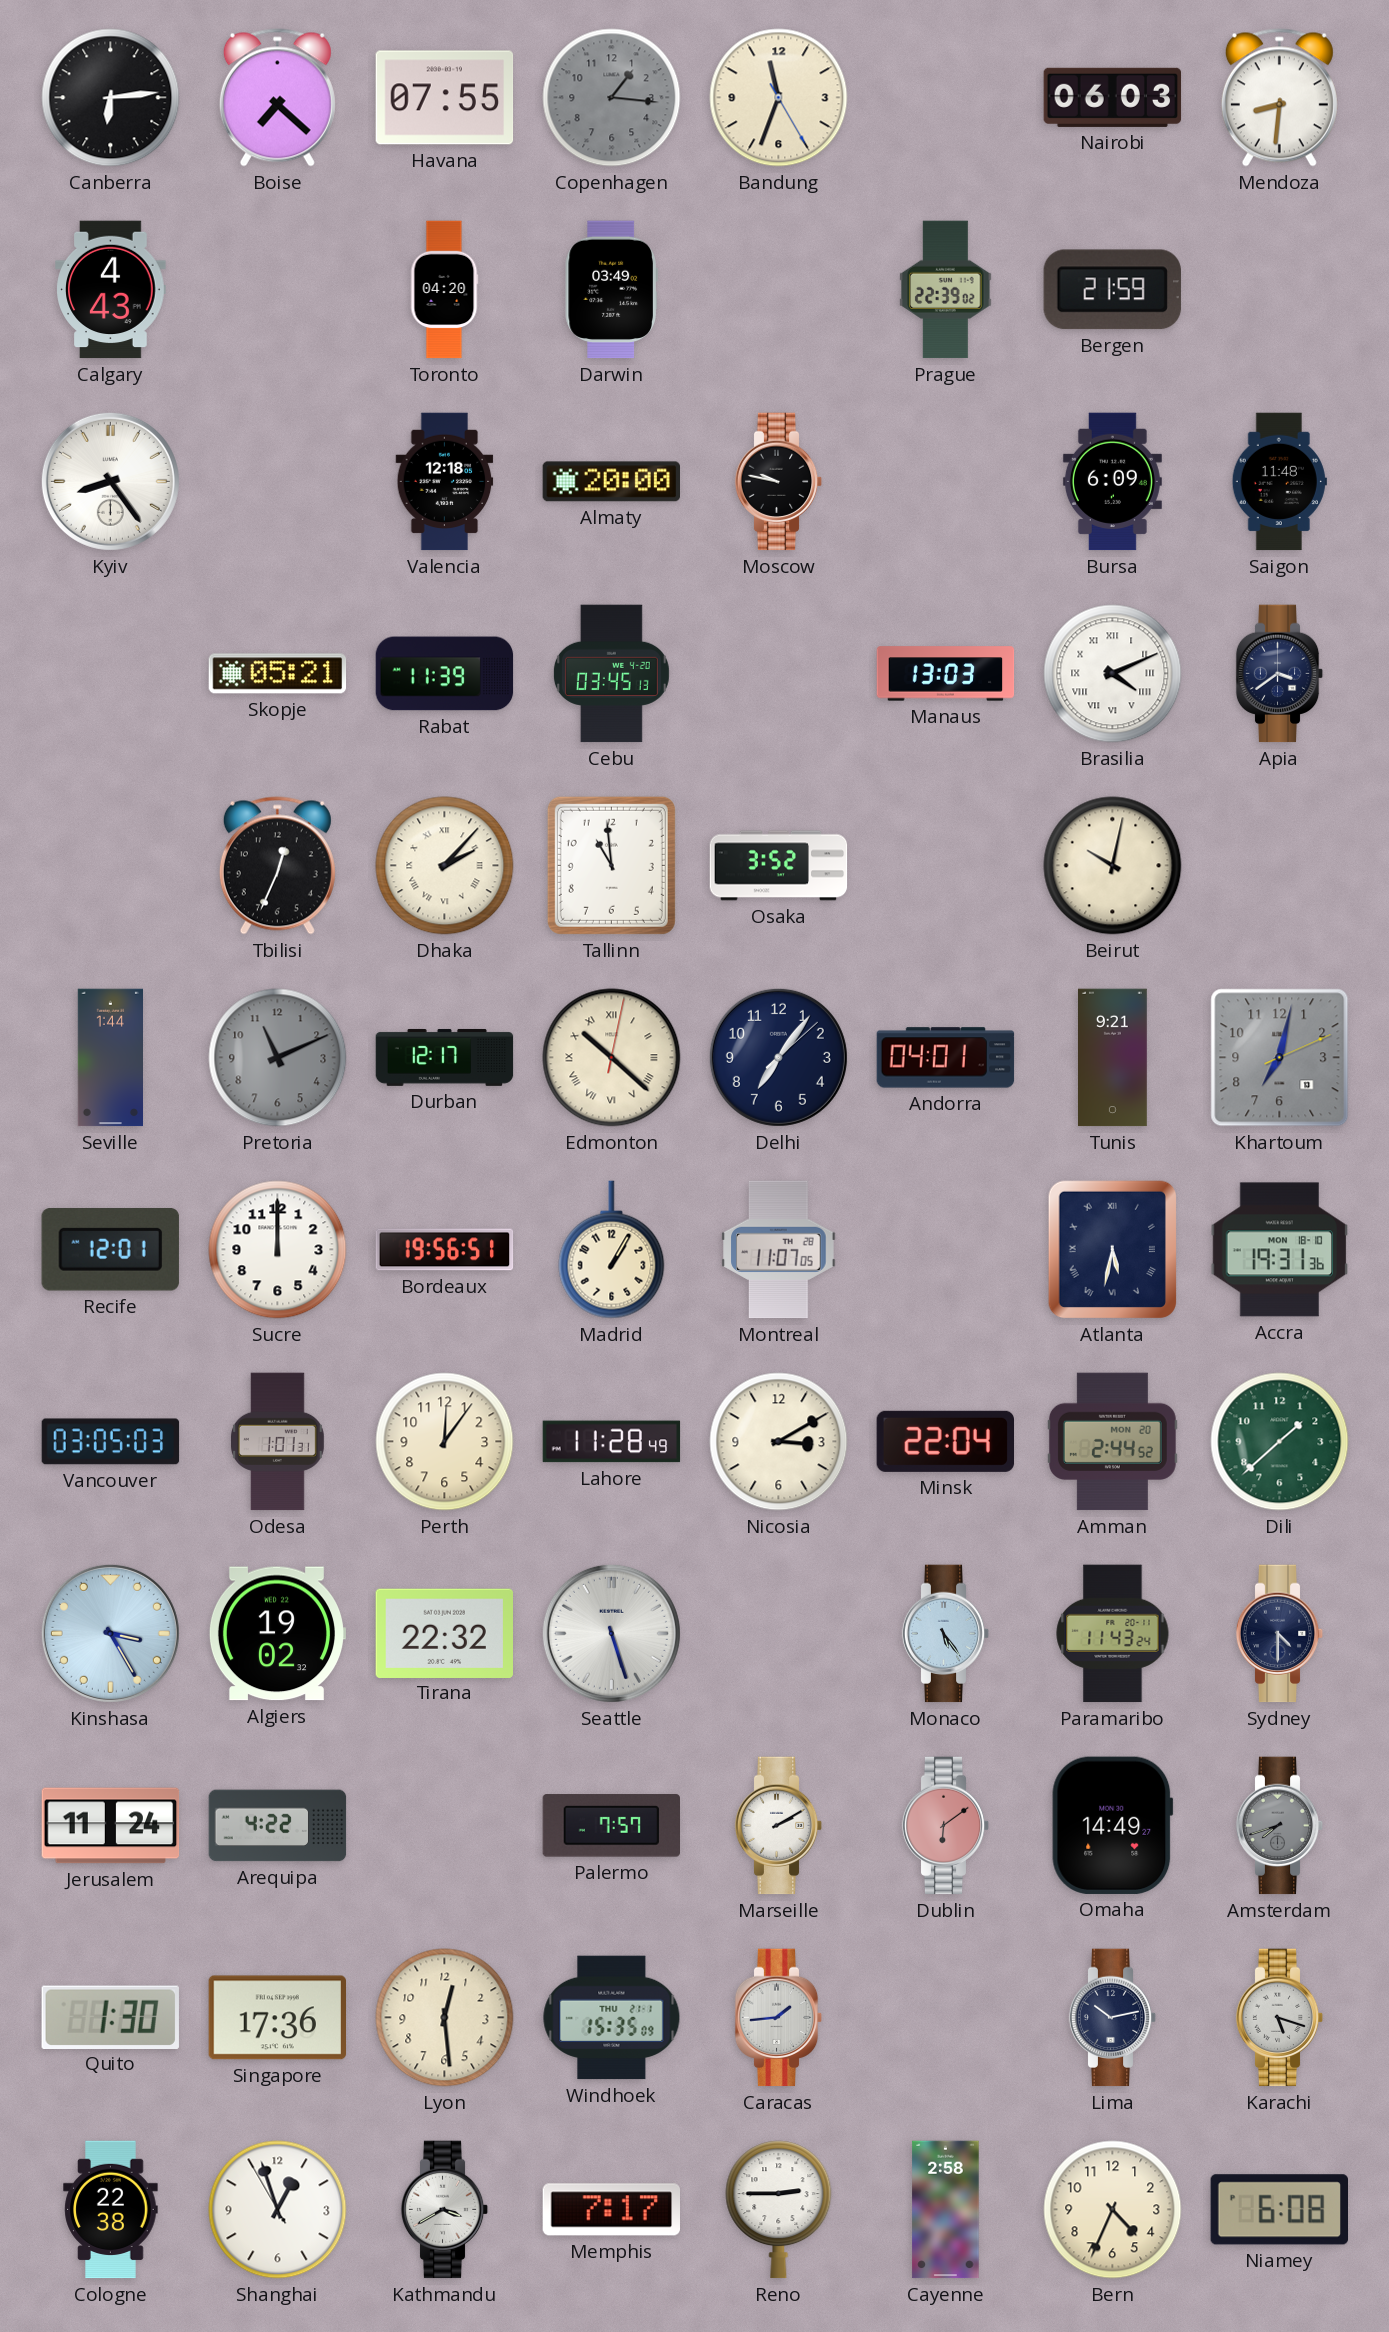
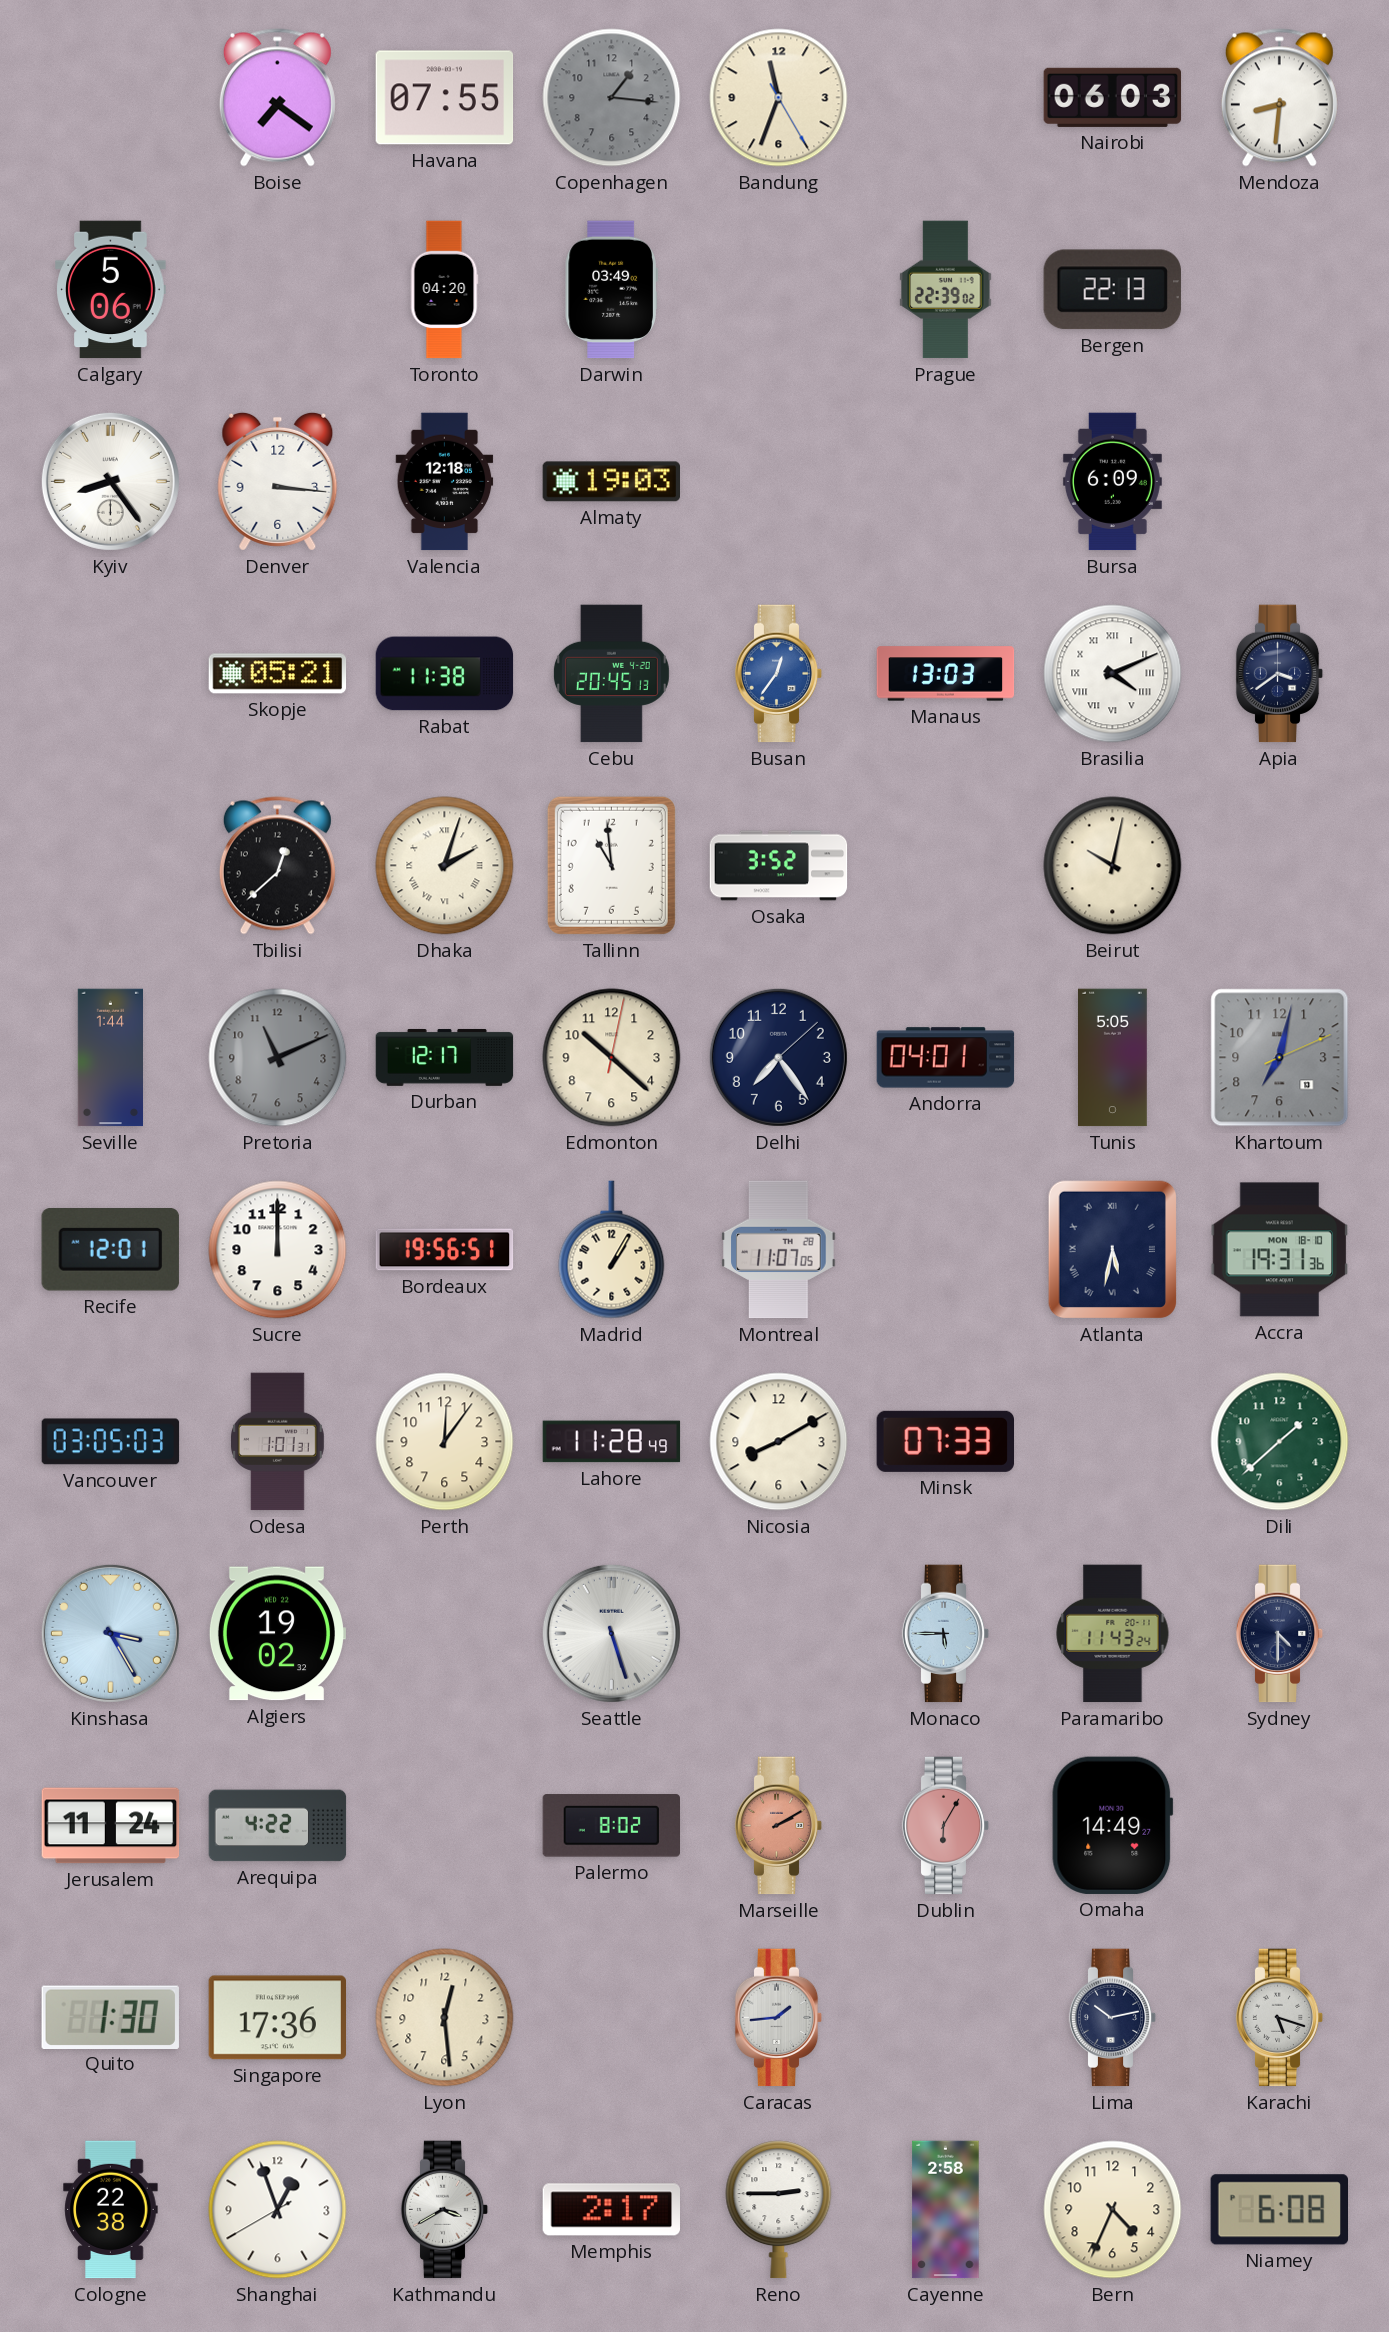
Canberra: 6:14 -> none
Boise: 7:22 -> 7:21
Calgary: 4:43 -> 5:06
Bergen: 21:59 -> 22:13
Denver: none -> 3:16
Almaty: 20:00 -> 19:03
Moscow: 9:47 -> none
Saigon: 11:48 -> none
Rabat: 11:39 -> 11:38
Cebu: 03:45 -> 20:45
Busan: none -> 12:36
Tbilisi: 12:34 -> 12:38
Dhaka: 2:07 -> 2:03
Edmonton numerals: Roman -> Arabic
Delhi: 7:06 -> 7:24
Tunis: 9:21 -> 5:05
Nicosia: 3:10 -> 8:10
Minsk: 22:04 -> 07:33
Amman: 2:44 -> none
Tirana: 22:32 -> none
Monaco: 5:24 -> 5:45
Palermo: 7:57 -> 8:02
Marseille dial: white -> salmon
Dublin: 6:09 -> 6:05
Amsterdam: 7:42 -> none
Windhoek: 15:35 -> none
Shanghai: 12:56:55 -> 12:56:40
Memphis: 7:17 -> 2:17
